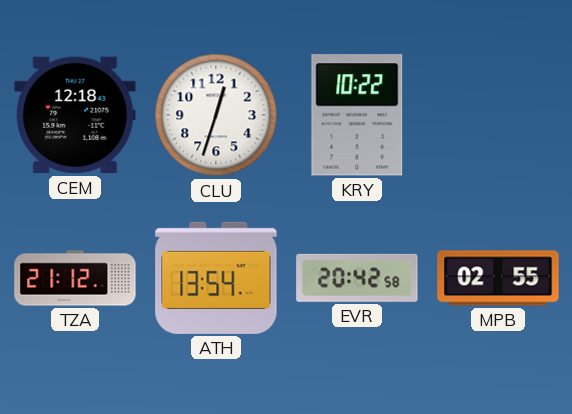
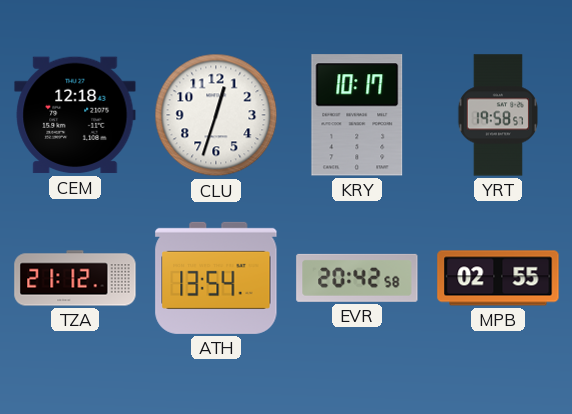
KRY: 10:22 -> 10:17
YRT: none -> 19:58
